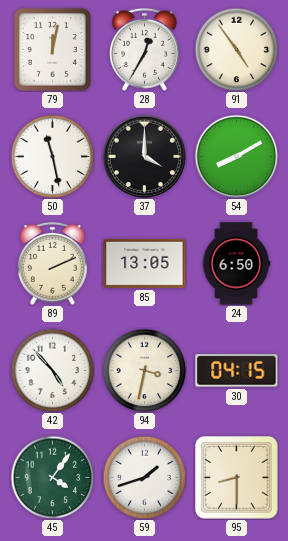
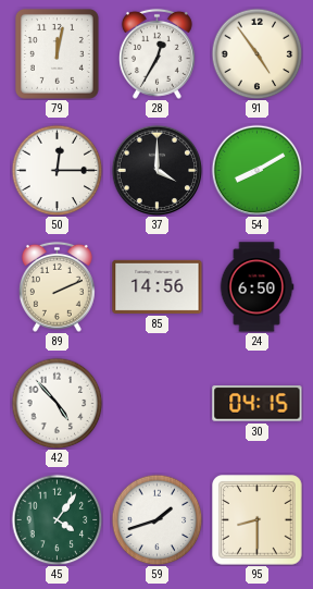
50: 11:28 -> 12:15
85: 13:05 -> 14:56
94: 3:32 -> none
